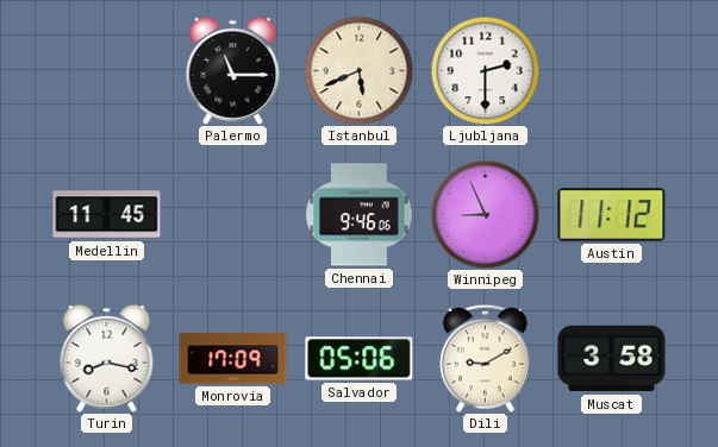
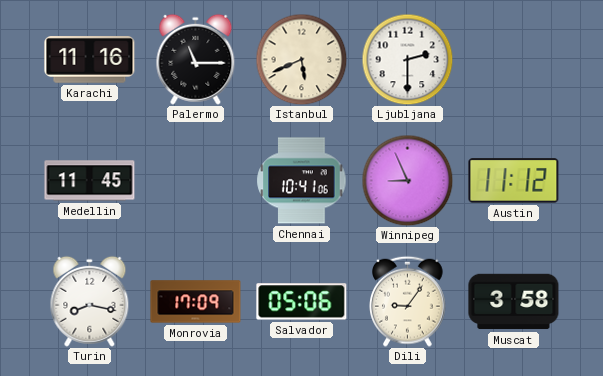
Karachi: none -> 11:16
Chennai: 9:46 -> 10:41
Dili: 9:10 -> 9:06
